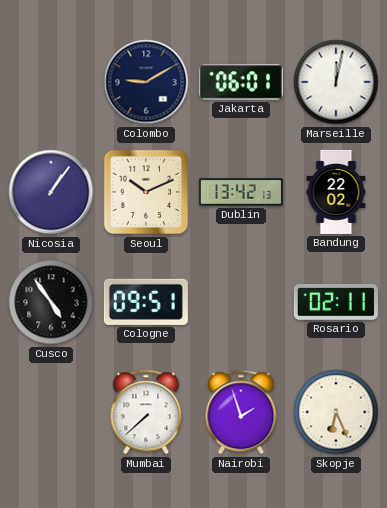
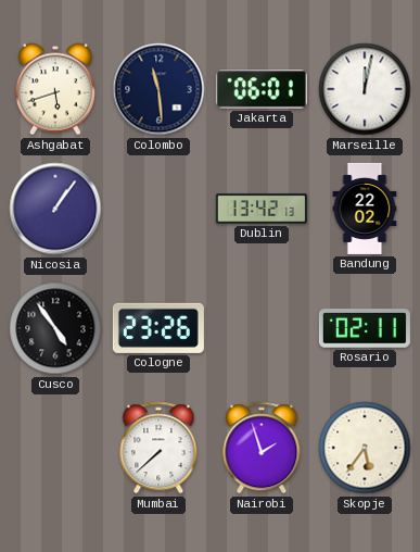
Ashgabat: none -> 5:42
Colombo: 9:10 -> 11:29
Seoul: 10:11 -> none
Cologne: 09:51 -> 23:26
Skopje: 6:26 -> 5:36
